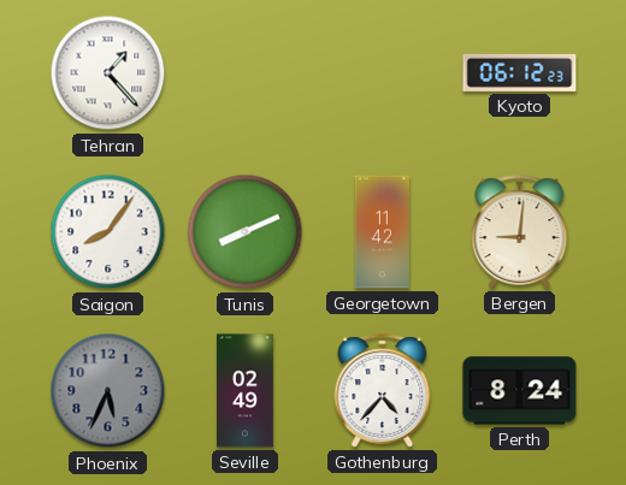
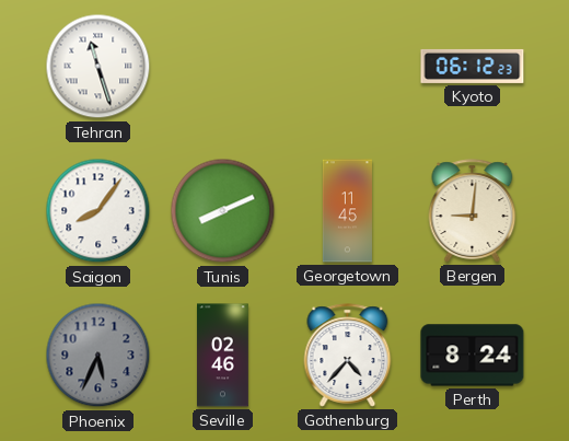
Tehran: 1:23 -> 11:27
Georgetown: 11:42 -> 11:45
Seville: 02:49 -> 02:46
